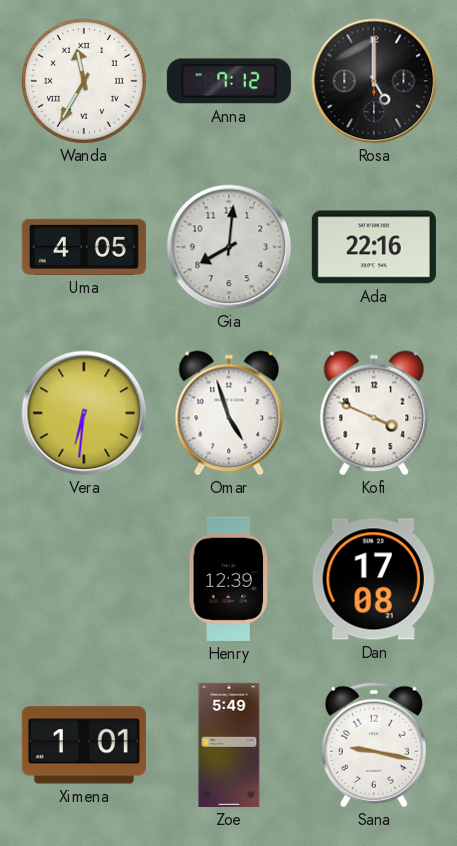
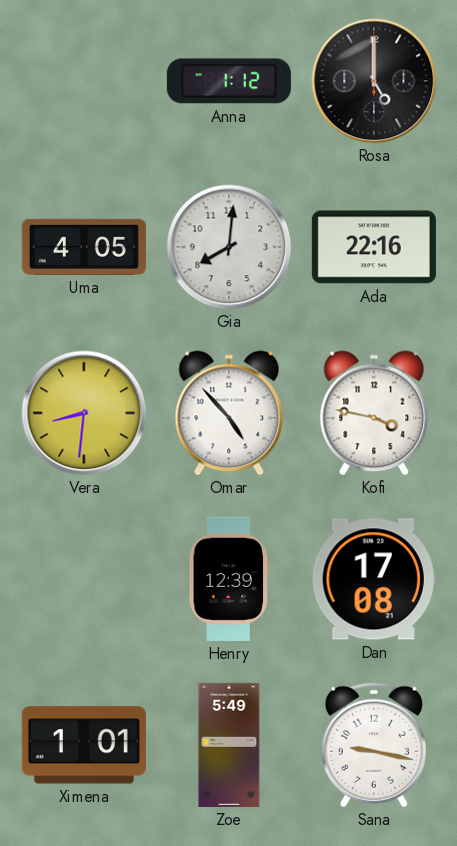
Wanda: 11:35 -> none
Anna: 7:12 -> 1:12
Vera: 6:31 -> 8:31
Omar: 4:57 -> 4:53
Kofi: 3:49 -> 3:47
